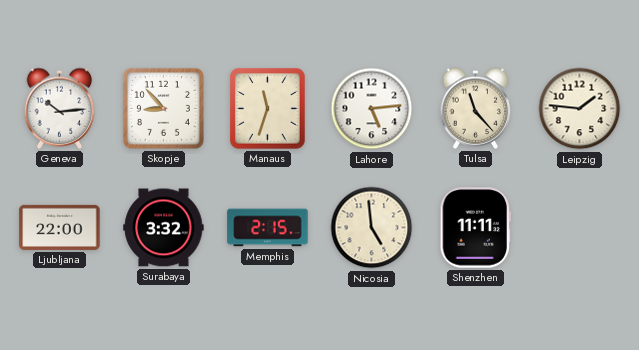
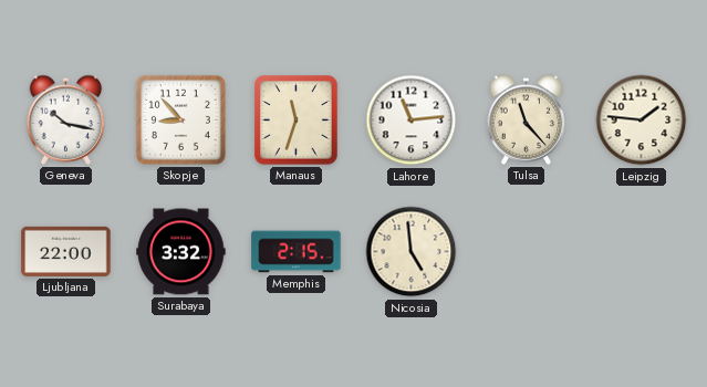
Geneva: 10:14 -> 10:17
Lahore: 5:14 -> 11:14
Shenzhen: 11:11 -> none
